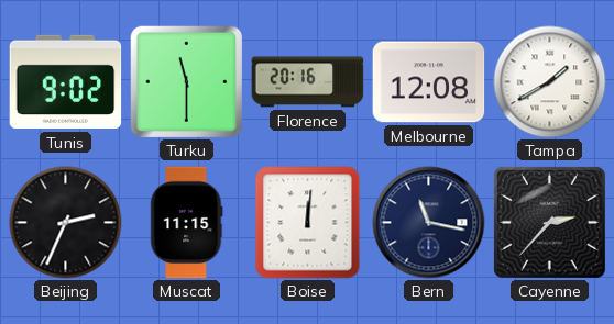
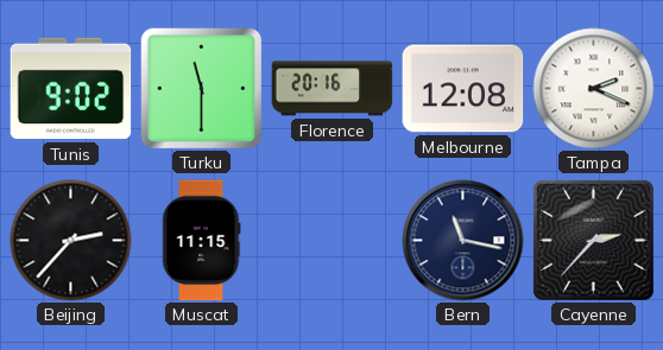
Tampa: 1:40 -> 2:19
Beijing: 2:34 -> 2:37
Boise: 12:01 -> none
